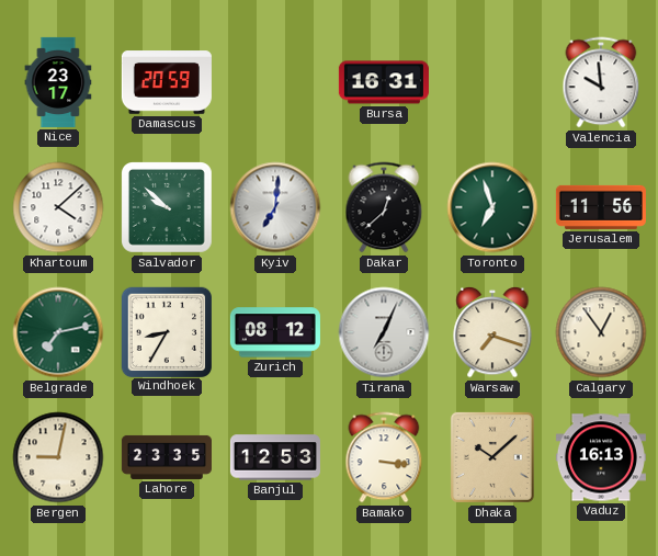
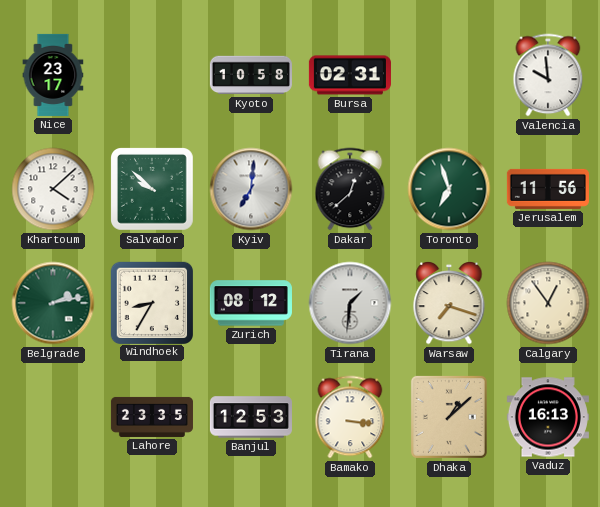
Damascus: 20:59 -> none
Kyoto: none -> 10:58
Bursa: 16:31 -> 02:31
Belgrade: 7:13 -> 2:13
Tirana: 7:04 -> 1:31
Bergen: 9:02 -> none
Dhaka: 10:08 -> 1:08
